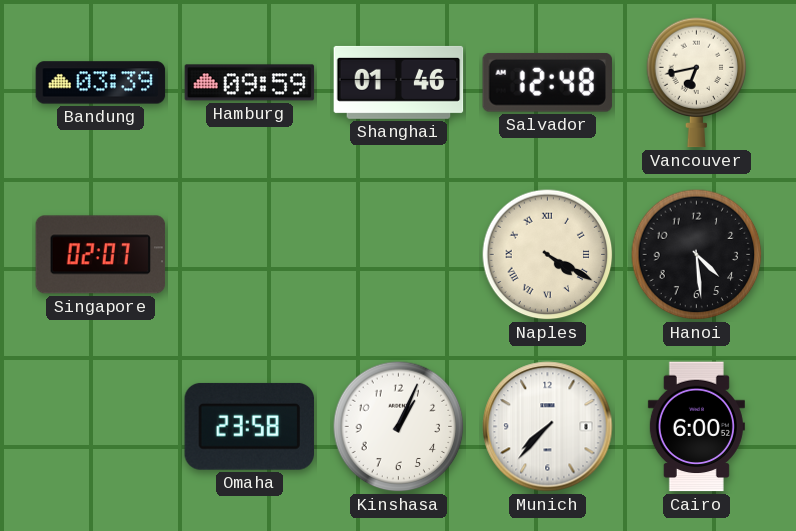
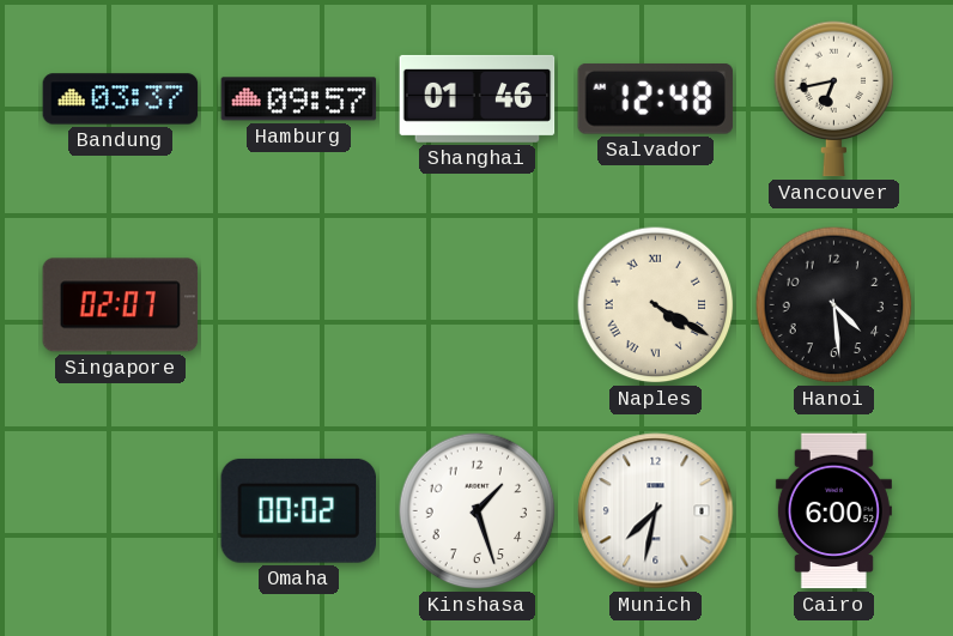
Bandung: 03:39 -> 03:37
Hamburg: 09:59 -> 09:57
Omaha: 23:58 -> 00:02
Kinshasa: 1:04 -> 1:27
Munich: 7:37 -> 7:32
